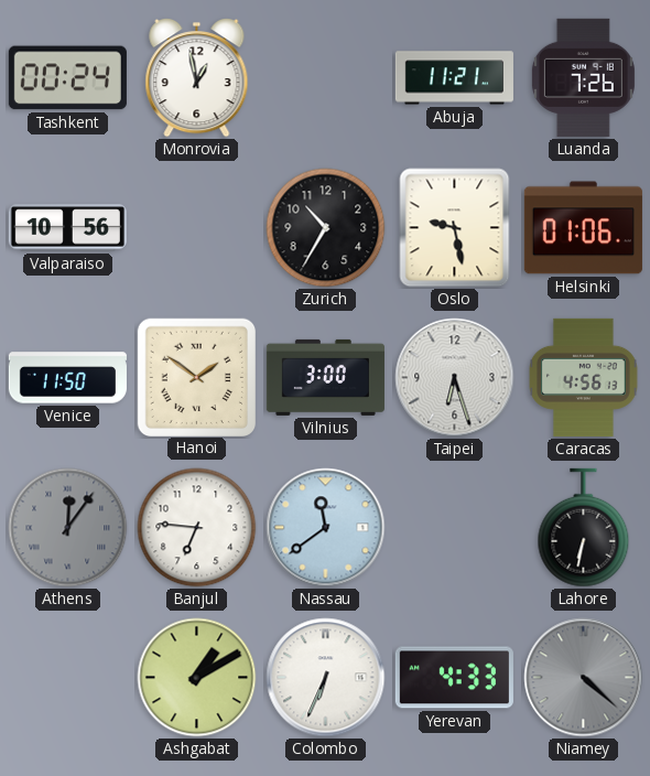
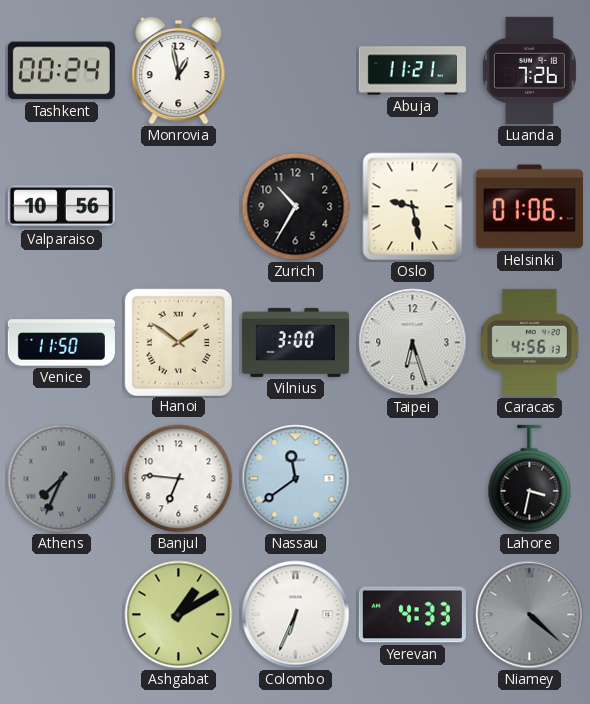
Athens: 12:06 -> 7:34
Lahore: 6:32 -> 3:32
